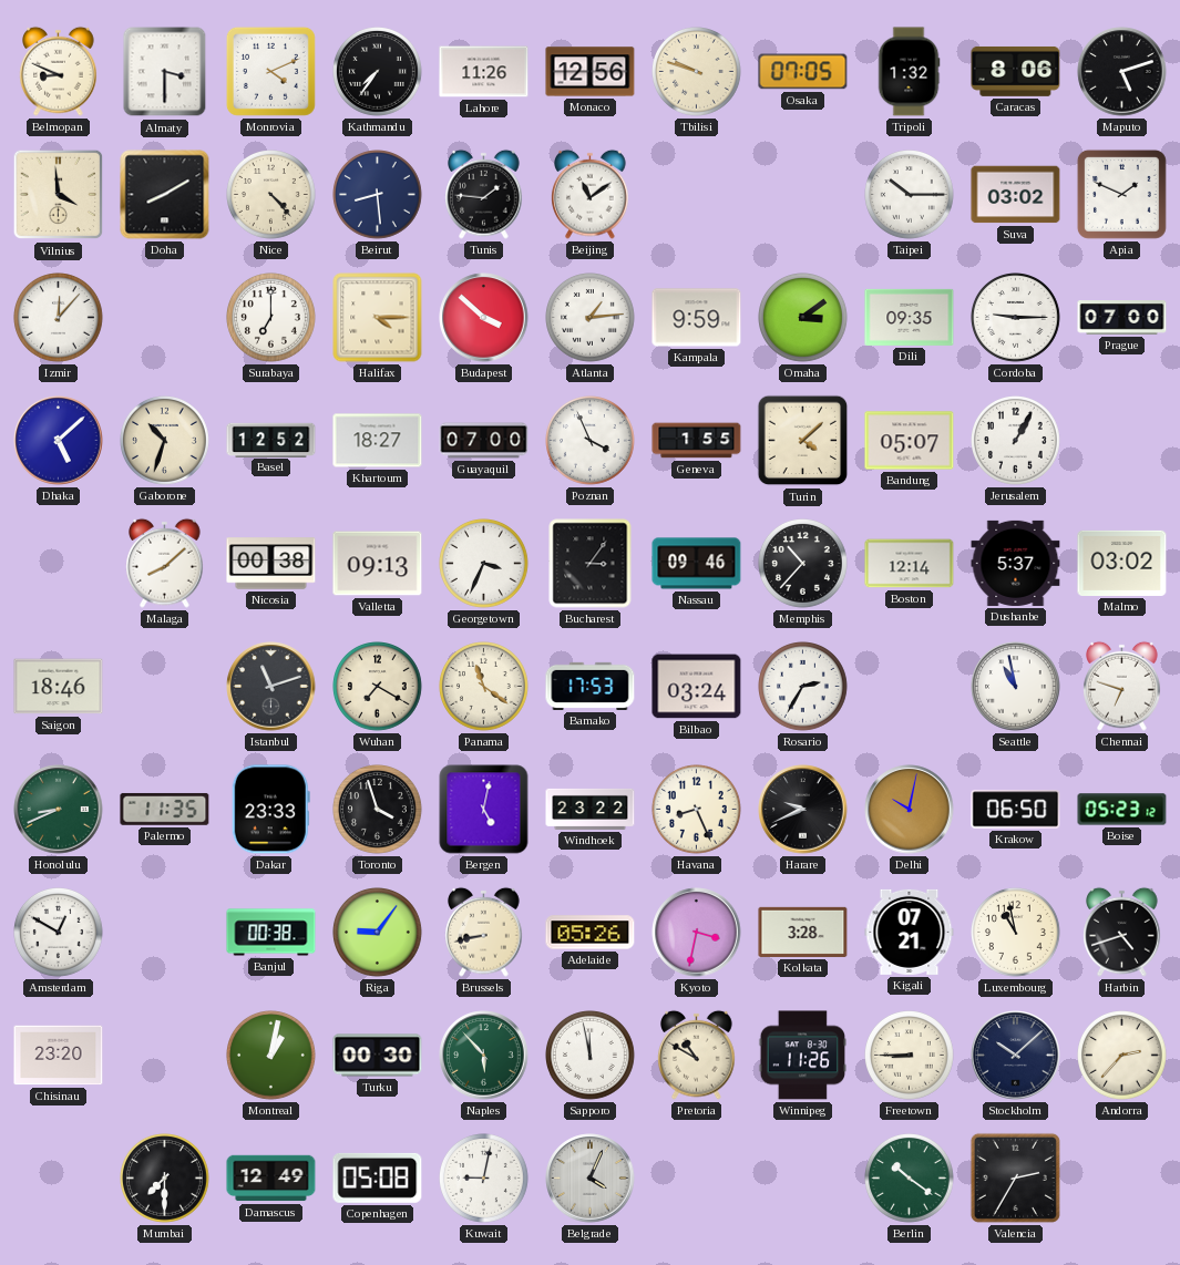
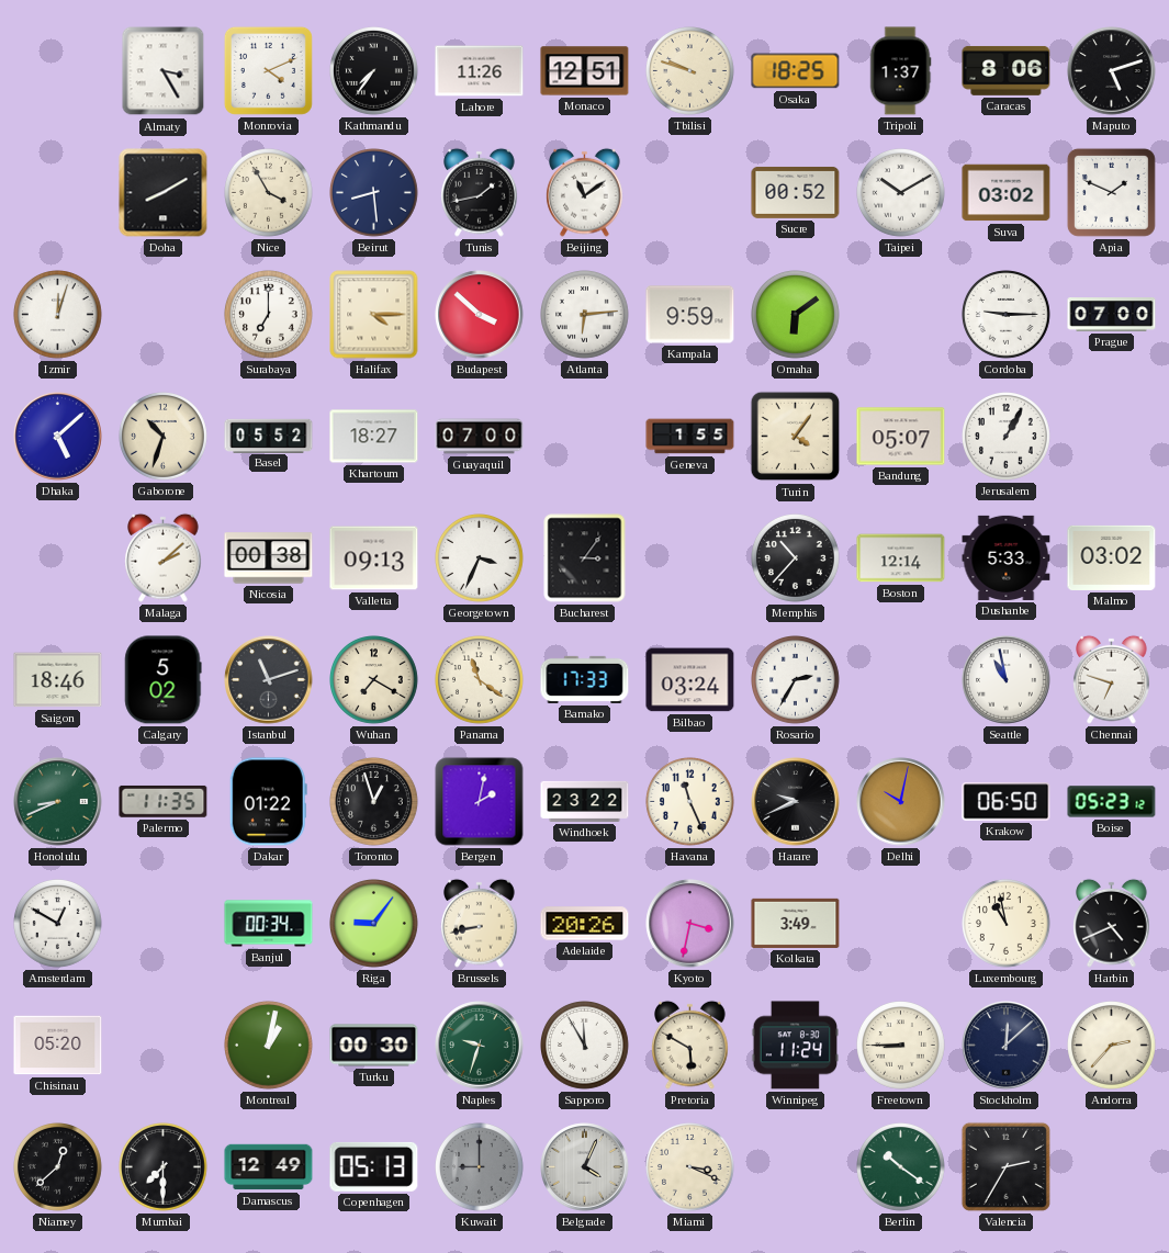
Belmopan: 8:49 -> none
Almaty: 3:30 -> 3:25
Monaco: 12:56 -> 12:51
Osaka: 07:05 -> 18:25
Tripoli: 1:32 -> 1:37
Vilnius: 3:59 -> none
Nice: 4:23 -> 3:55
Tunis: 1:46 -> 1:43
Sucre: none -> 00:52
Taipei: 10:15 -> 10:10
Izmir: 12:07 -> 12:03
Atlanta: 1:14 -> 6:14
Omaha: 3:09 -> 6:09
Dili: 09:35 -> none
Basel: 12:52 -> 05:52
Poznan: 3:56 -> none
Turin: 4:08 -> 4:06
Malaga: 8:08 -> 2:08
Nassau: 09:46 -> none
Dushanbe: 5:37 -> 5:33
Calgary: none -> 5:02
Bamako: 17:53 -> 17:33
Dakar: 23:33 -> 01:22
Toronto: 3:57 -> 12:57
Bergen: 5:02 -> 2:02
Havana: 8:26 -> 11:26
Banjul: 00:38 -> 00:34
Adelaide: 05:26 -> 20:26
Kolkata: 3:28 -> 3:49
Kigali: 07:21 -> none
Harbin: 4:42 -> 4:41
Chisinau: 23:20 -> 05:20
Naples: 5:53 -> 9:33
Sapporo: 11:58 -> 11:55
Pretoria: 10:50 -> 5:50
Winnipeg: 11:26 -> 11:24
Stockholm: 10:08 -> 12:08
Niamey: none -> 12:38
Copenhagen: 05:08 -> 05:13
Kuwait: 9:02 -> 9:00
Kuwait dial: white -> grey
Miami: none -> 3:19
